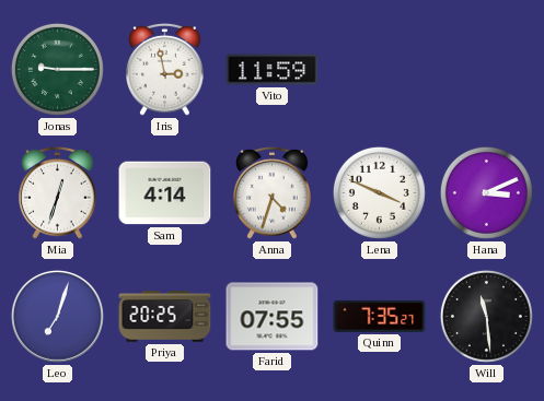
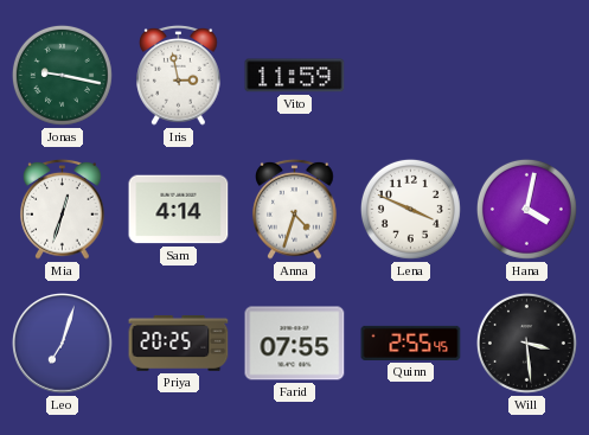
Jonas: 9:15 -> 9:17
Hana: 3:11 -> 4:02
Quinn: 7:35 -> 2:55
Will: 11:29 -> 3:29
